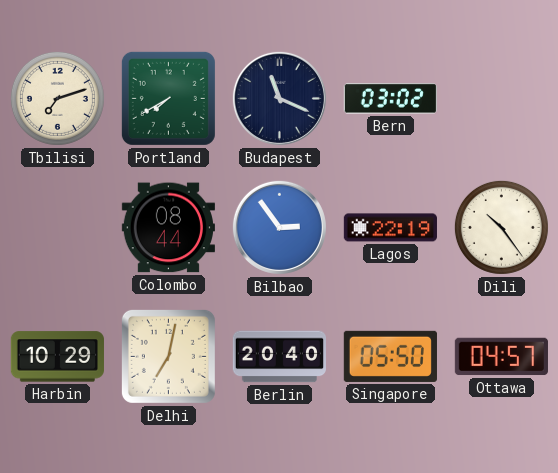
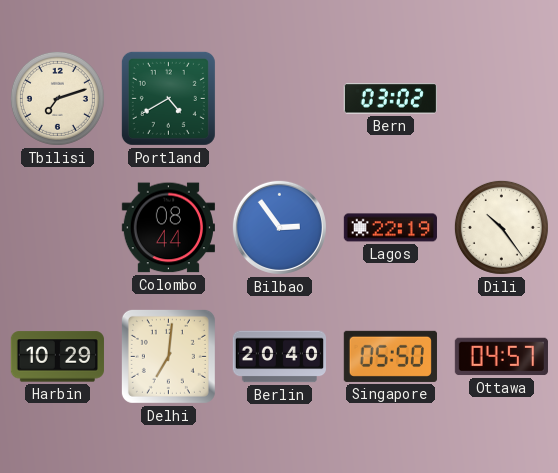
Portland: 7:40 -> 4:40
Budapest: 11:19 -> none
Delhi: 7:02 -> 7:01
